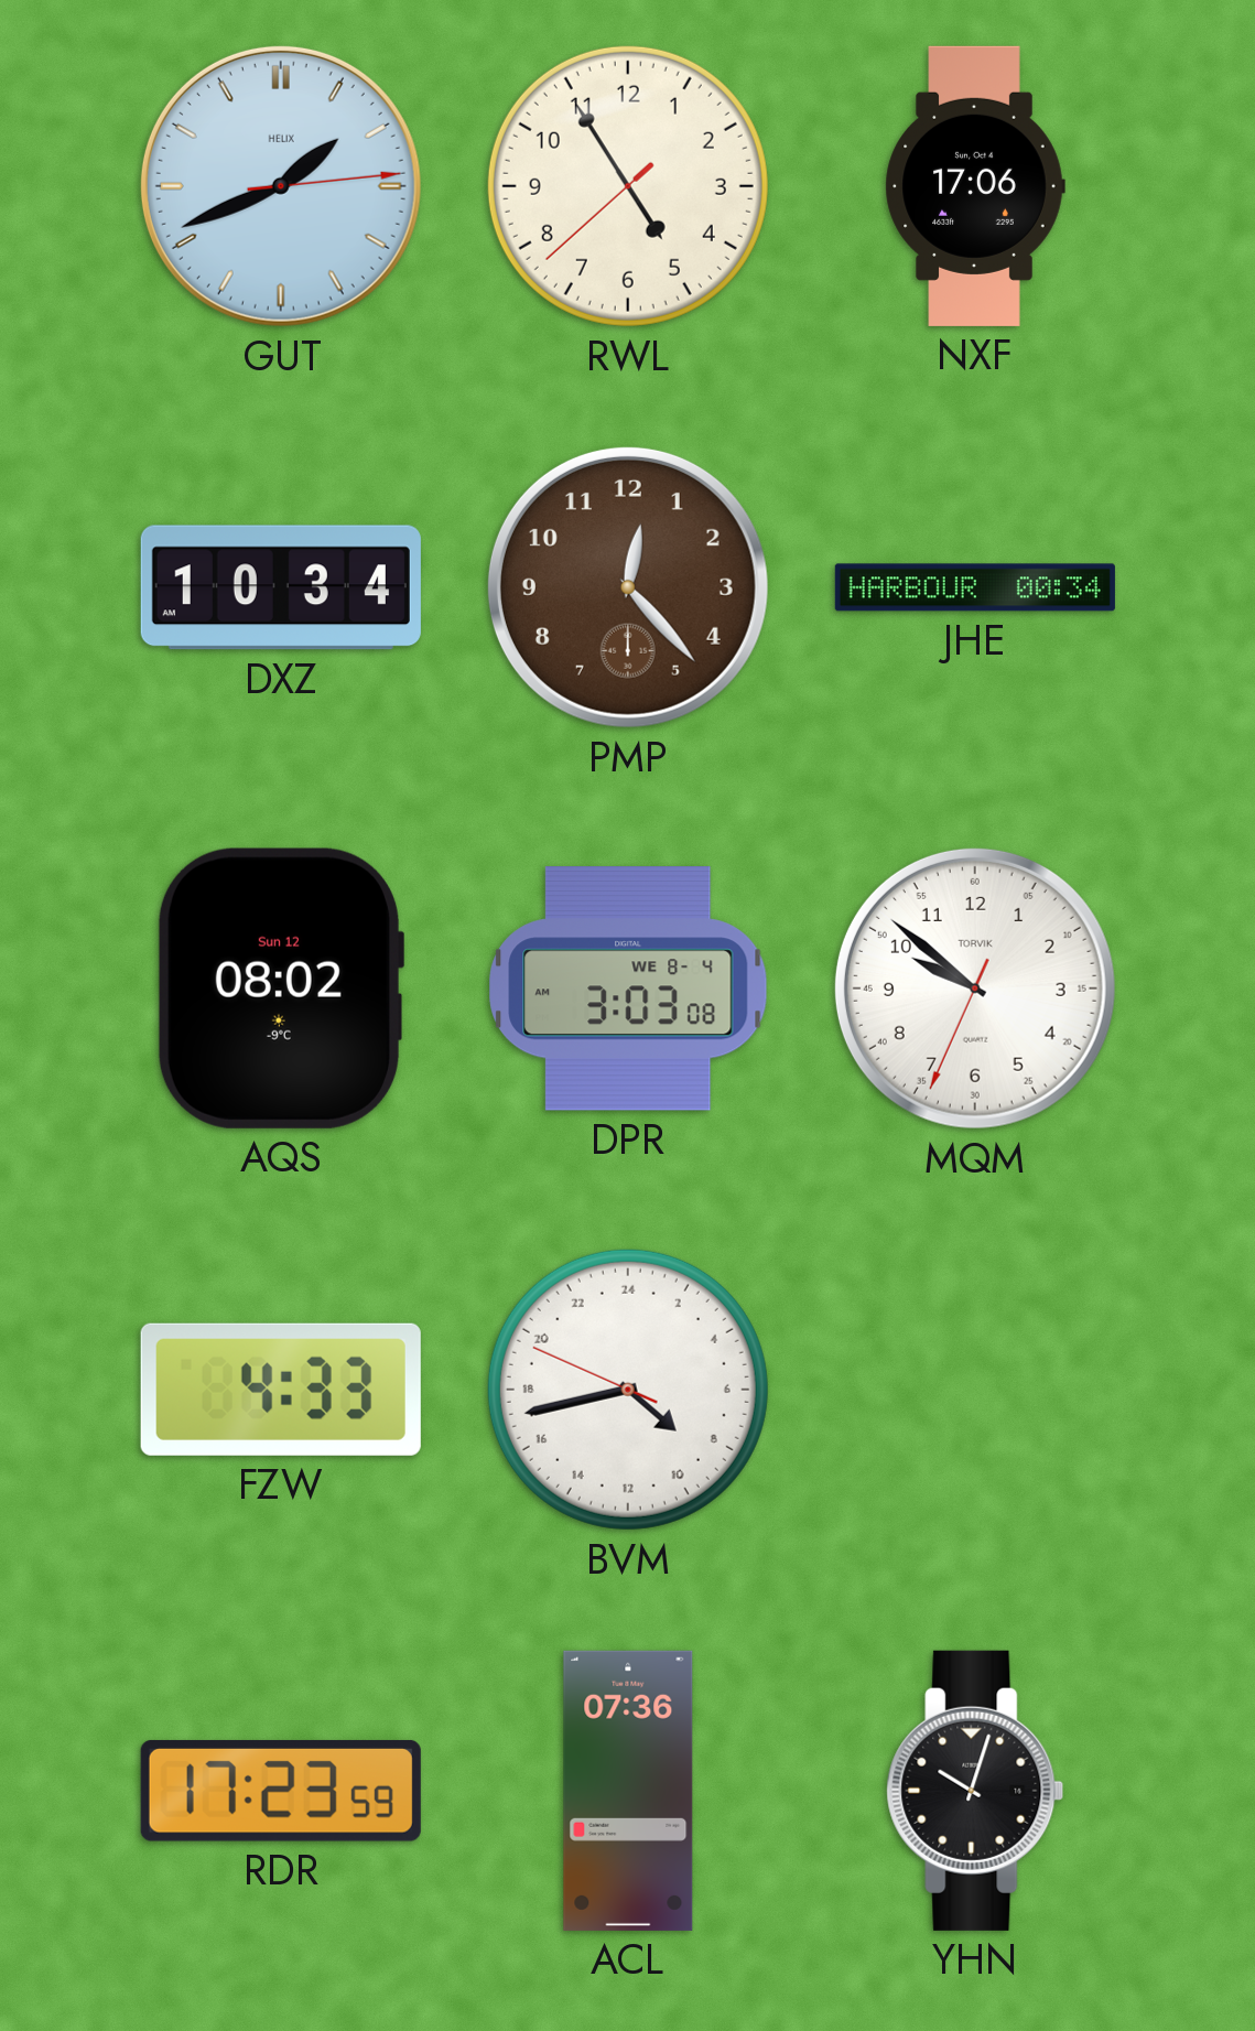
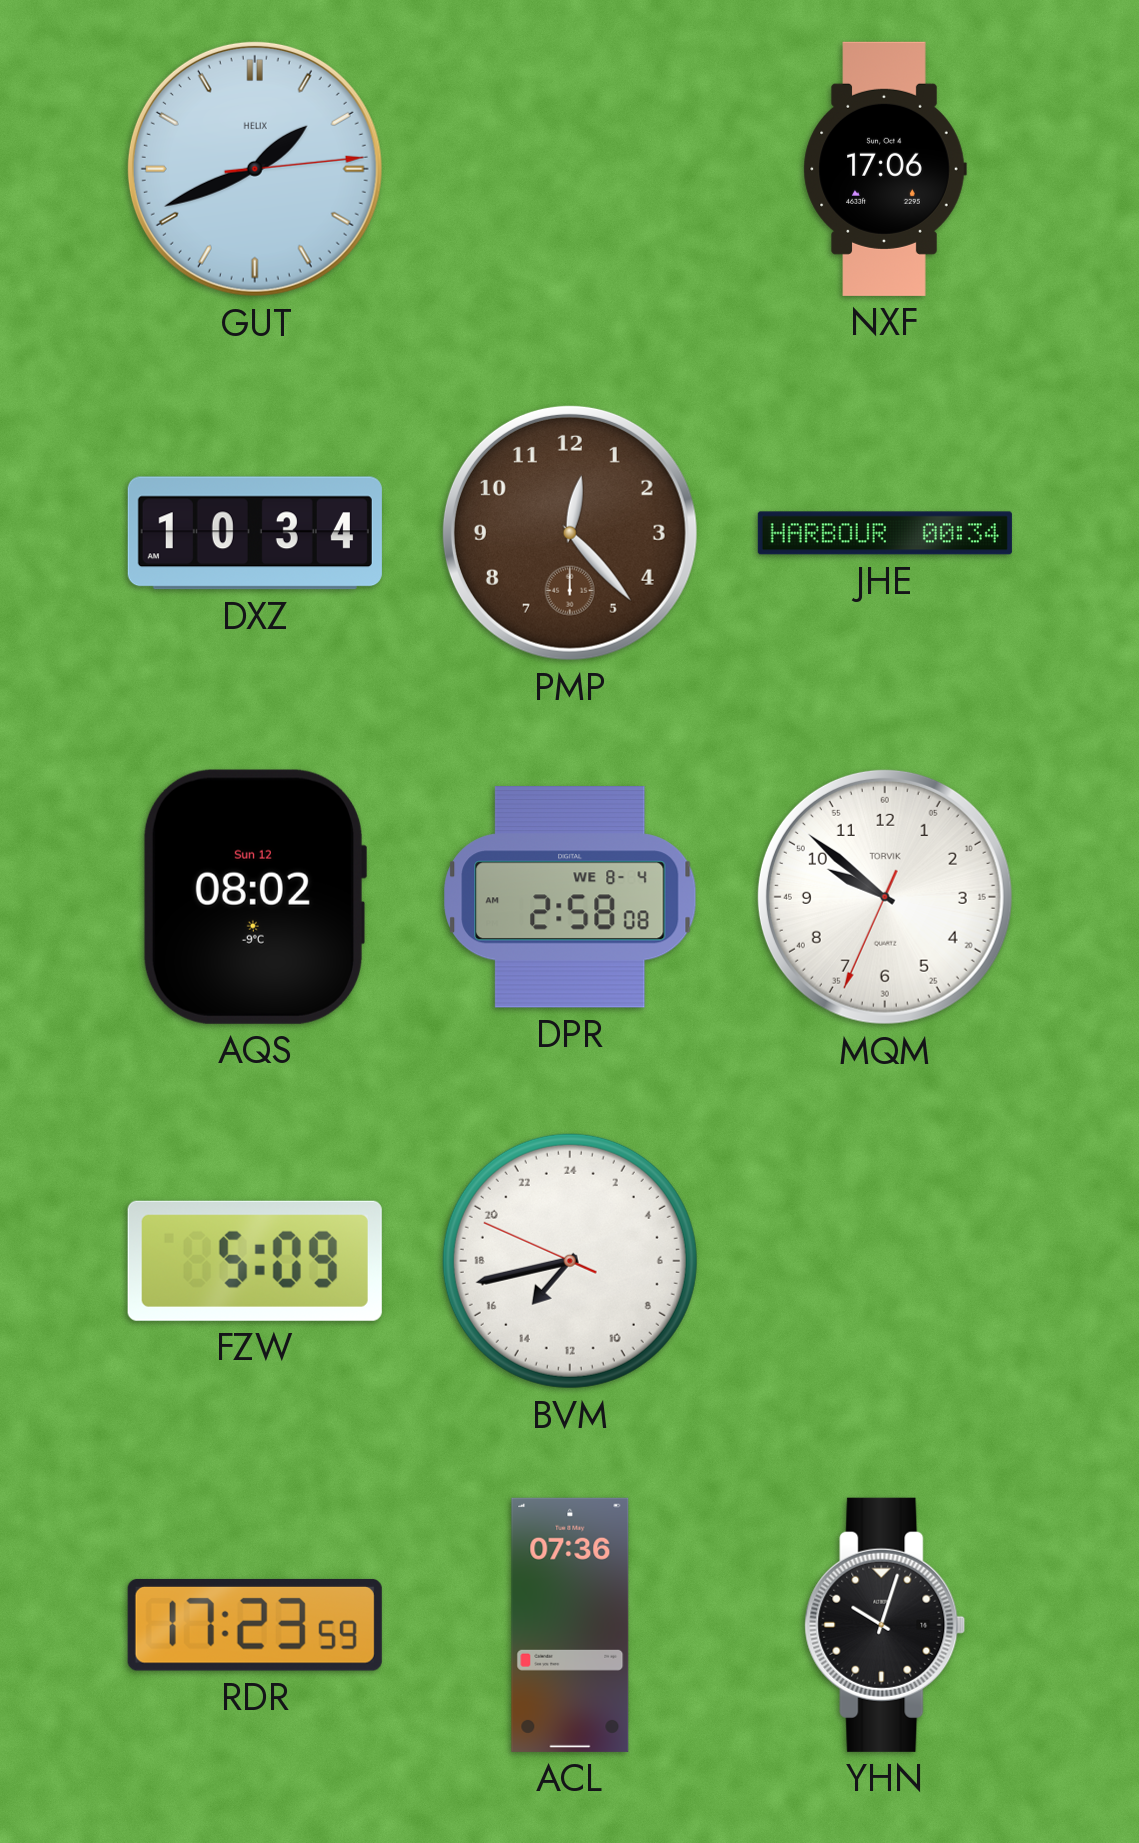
RWL: 4:54 -> none
DPR: 3:03 -> 2:58
FZW: 4:33 -> 5:09
BVM: 8:42 -> 14:42
